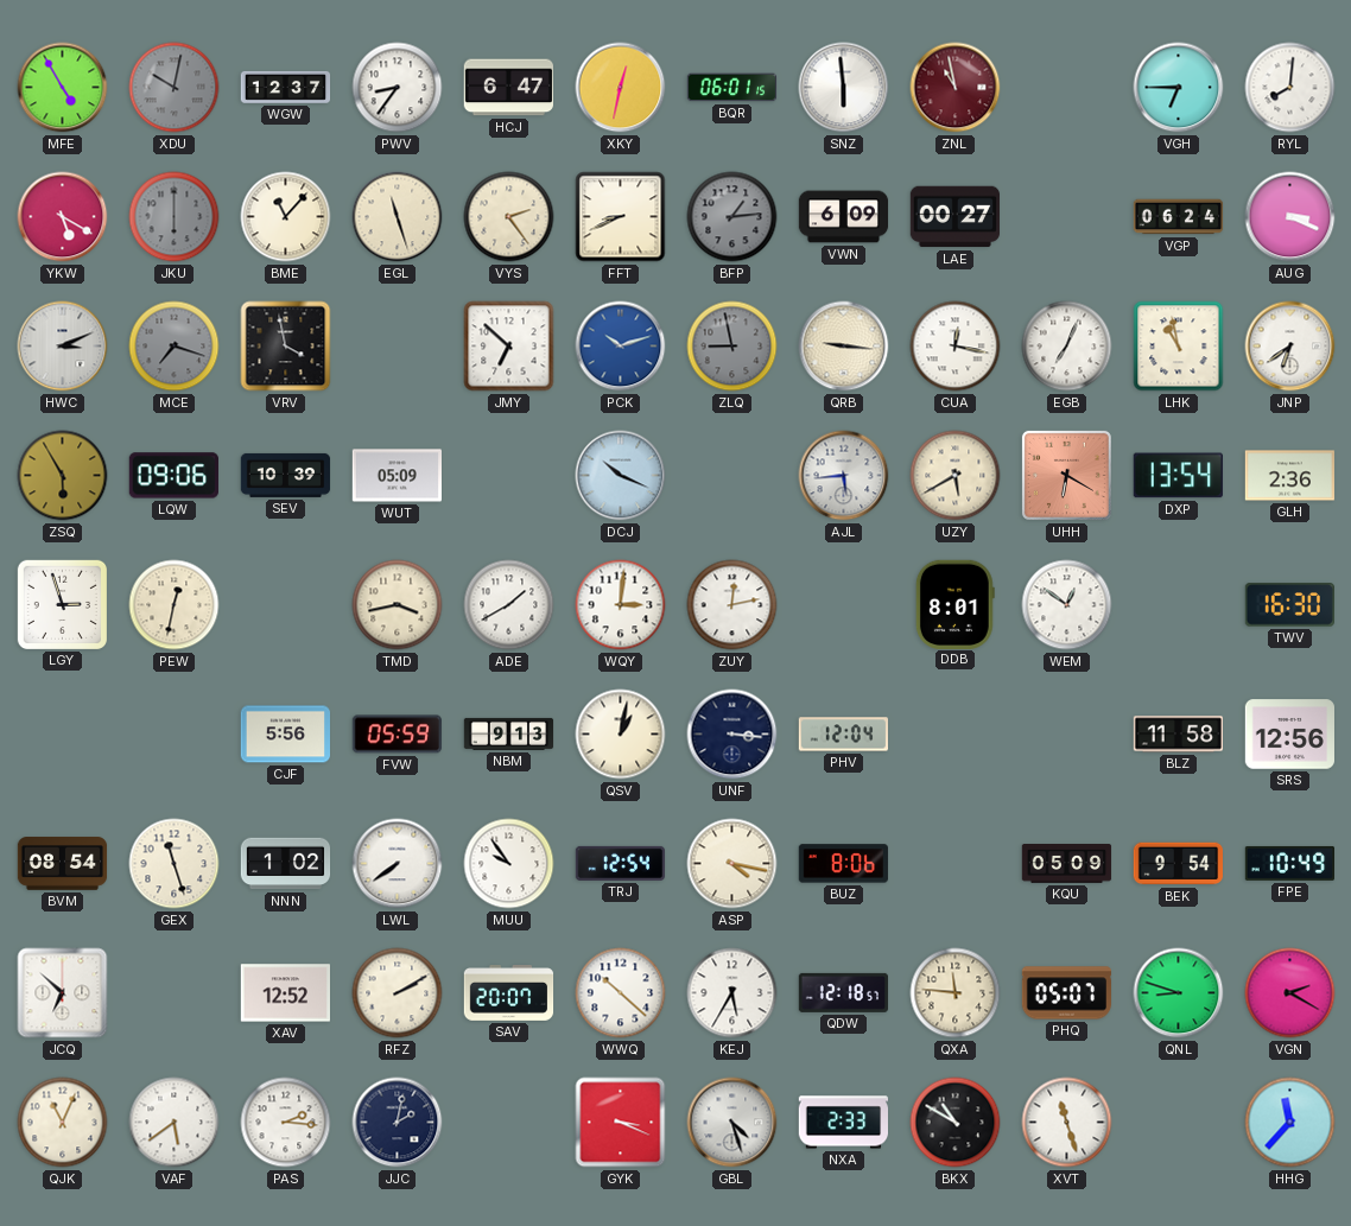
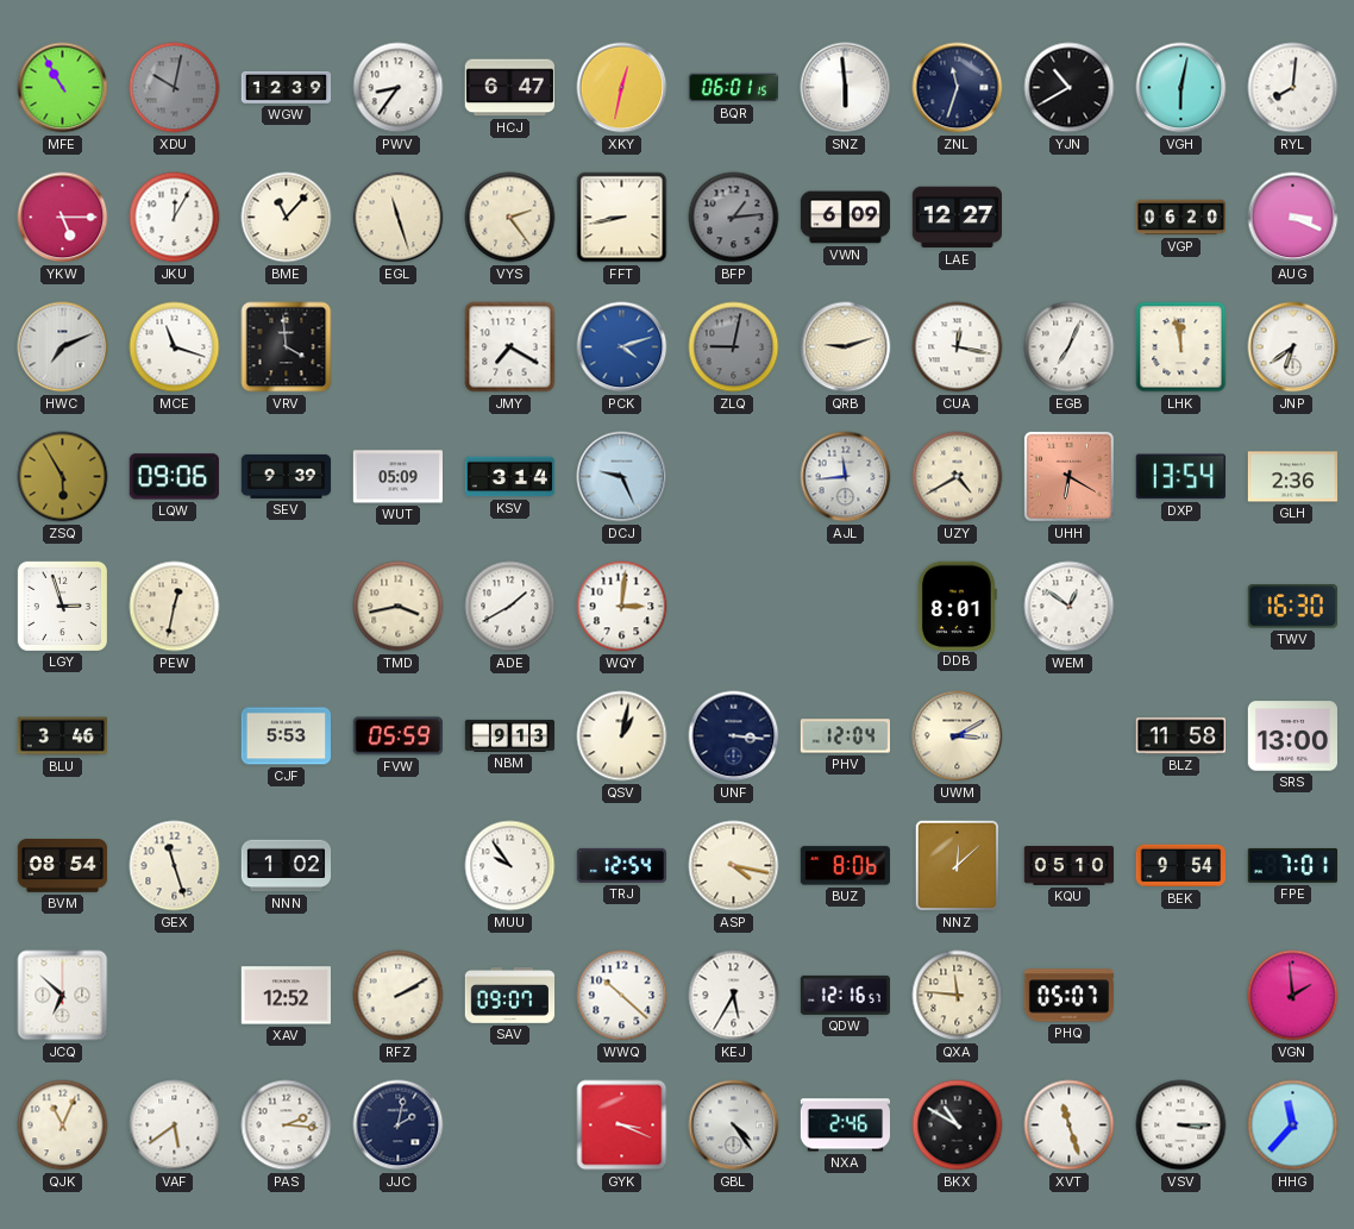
MFE: 4:55 -> 10:55
WGW: 12:37 -> 12:39
ZNL: 10:58 -> 11:33
ZNL dial: burgundy -> navy
YJN: none -> 10:40
VGH: 6:45 -> 6:02
YKW: 5:20 -> 5:15
JKU: 6:00 -> 12:05
JKU dial: grey -> white
FFT: 8:41 -> 8:43
LAE: 00:27 -> 12:27
VGP: 06:24 -> 06:20
HWC: 3:11 -> 7:11
MCE: 7:18 -> 11:18
MCE dial: grey -> white
VRV: 3:58 -> 3:59
JMY: 6:52 -> 7:20
PCK: 10:12 -> 4:12
ZLQ: 8:58 -> 9:02
QRB: 9:16 -> 9:12
LHK: 10:58 -> 11:58
SEV: 10:39 -> 9:39
KSV: none -> 3:14
DCJ: 10:19 -> 9:26
AJL: 5:44 -> 11:44
UZY: 5:40 -> 4:40
ZUY: 12:13 -> none
BLU: none -> 3:46
CJF: 5:56 -> 5:53
UWM: none -> 3:10
SRS: 12:56 -> 13:00
LWL: 7:39 -> none
NNZ: none -> 12:08
KQU: 05:09 -> 05:10
FPE: 10:49 -> 7:01
SAV: 20:07 -> 09:07
QDW: 12:18 -> 12:16
QNL: 8:48 -> none
VGN: 2:20 -> 1:59
GBL: 4:27 -> 4:24
NXA: 2:33 -> 2:46
VSV: none -> 3:15
